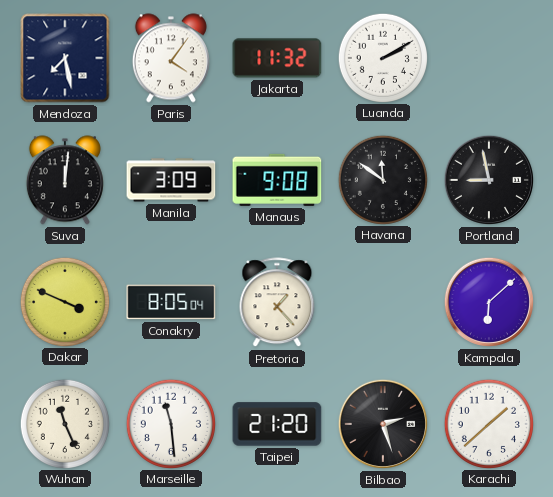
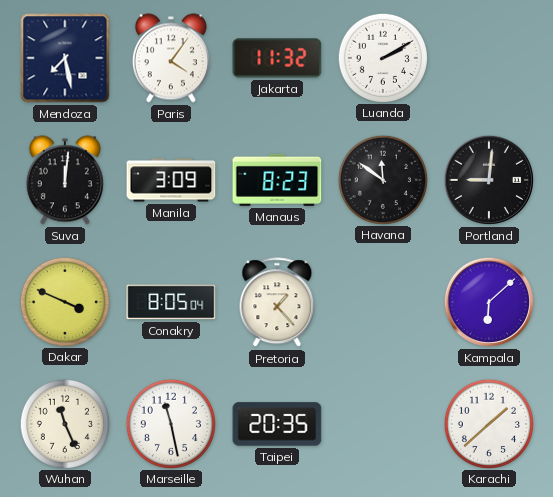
Manaus: 9:08 -> 8:23
Portland: 8:58 -> 9:01
Marseille: 11:29 -> 11:28
Taipei: 21:20 -> 20:35
Bilbao: 2:27 -> none
